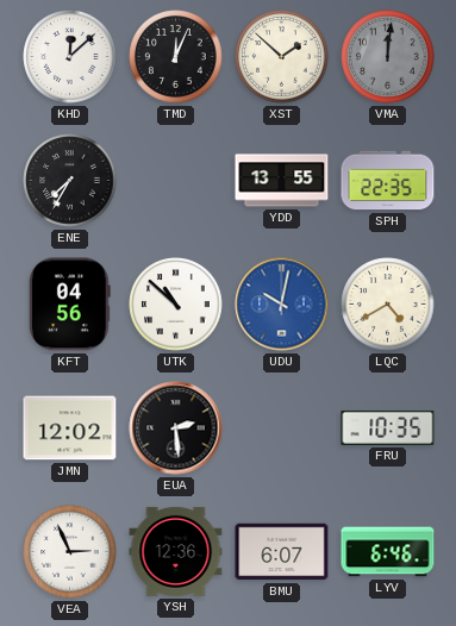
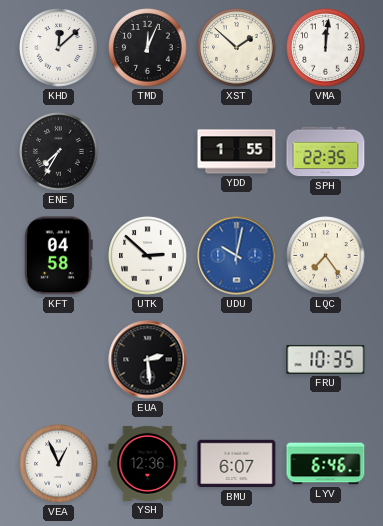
VMA dial: grey -> white
YDD: 13:55 -> 1:55
KFT: 04:56 -> 04:58
UTK: 10:52 -> 2:52
LQC: 4:40 -> 7:24
JMN: 12:02 -> none
VEA: 2:56 -> 12:56
